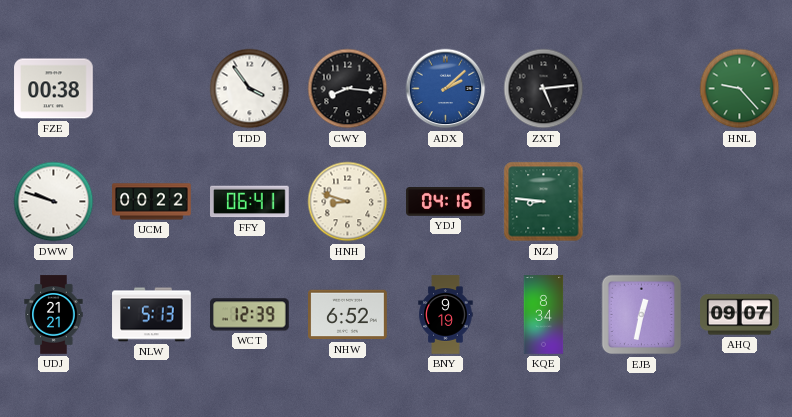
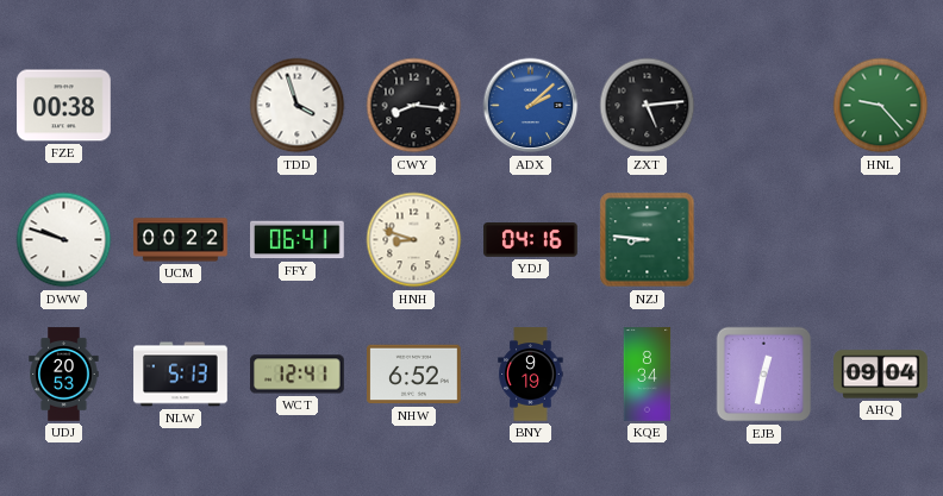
TDD: 3:54 -> 3:57
UDJ: 21:21 -> 20:53
WCT: 12:39 -> 12:41
AHQ: 09:07 -> 09:04
